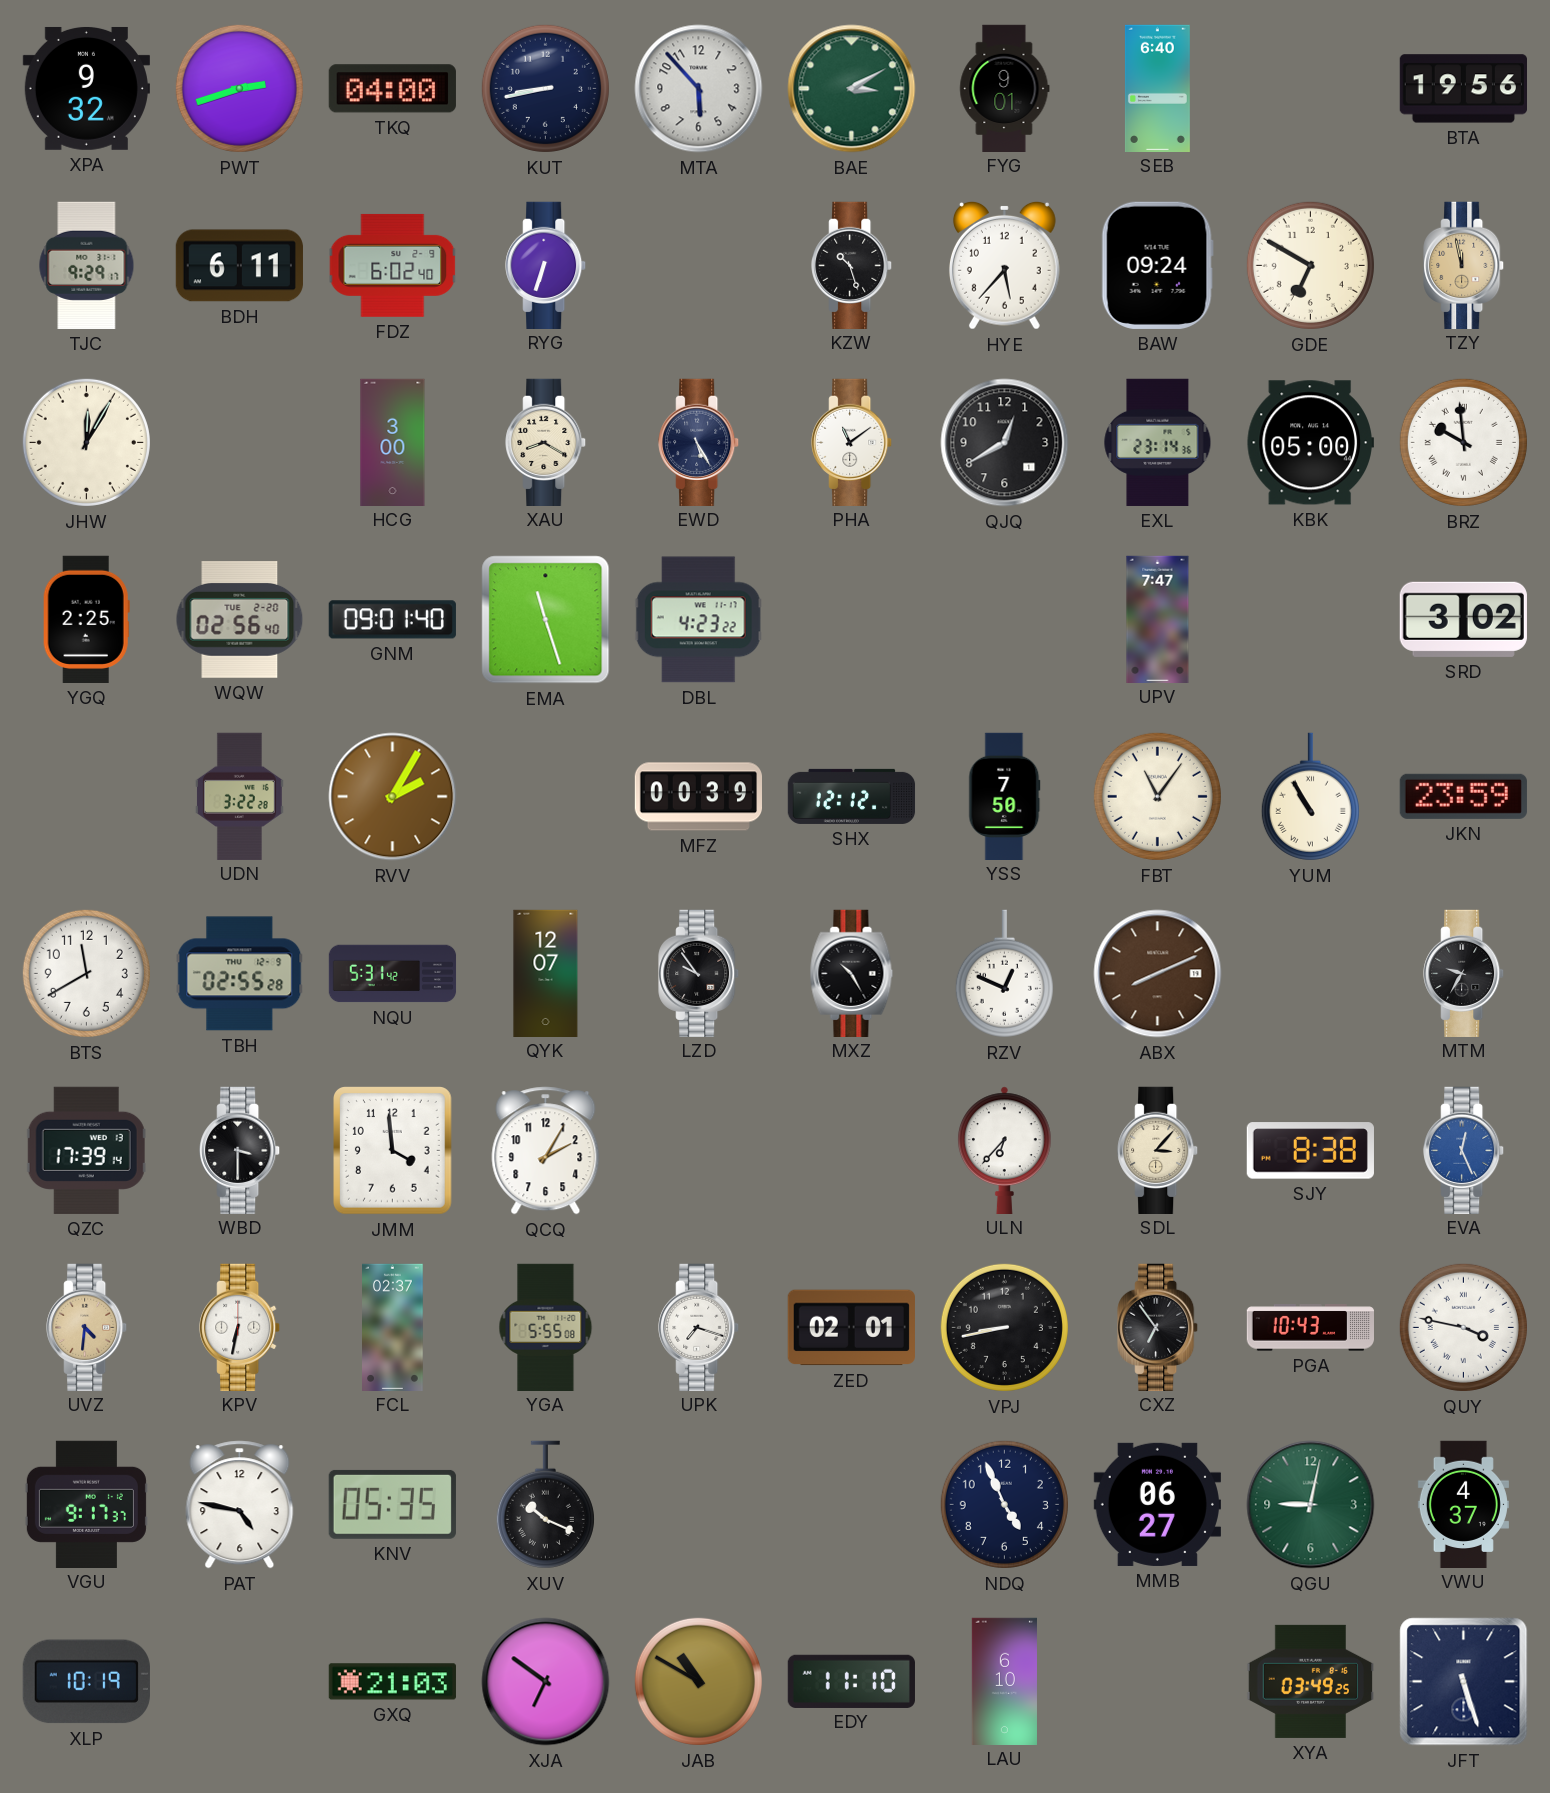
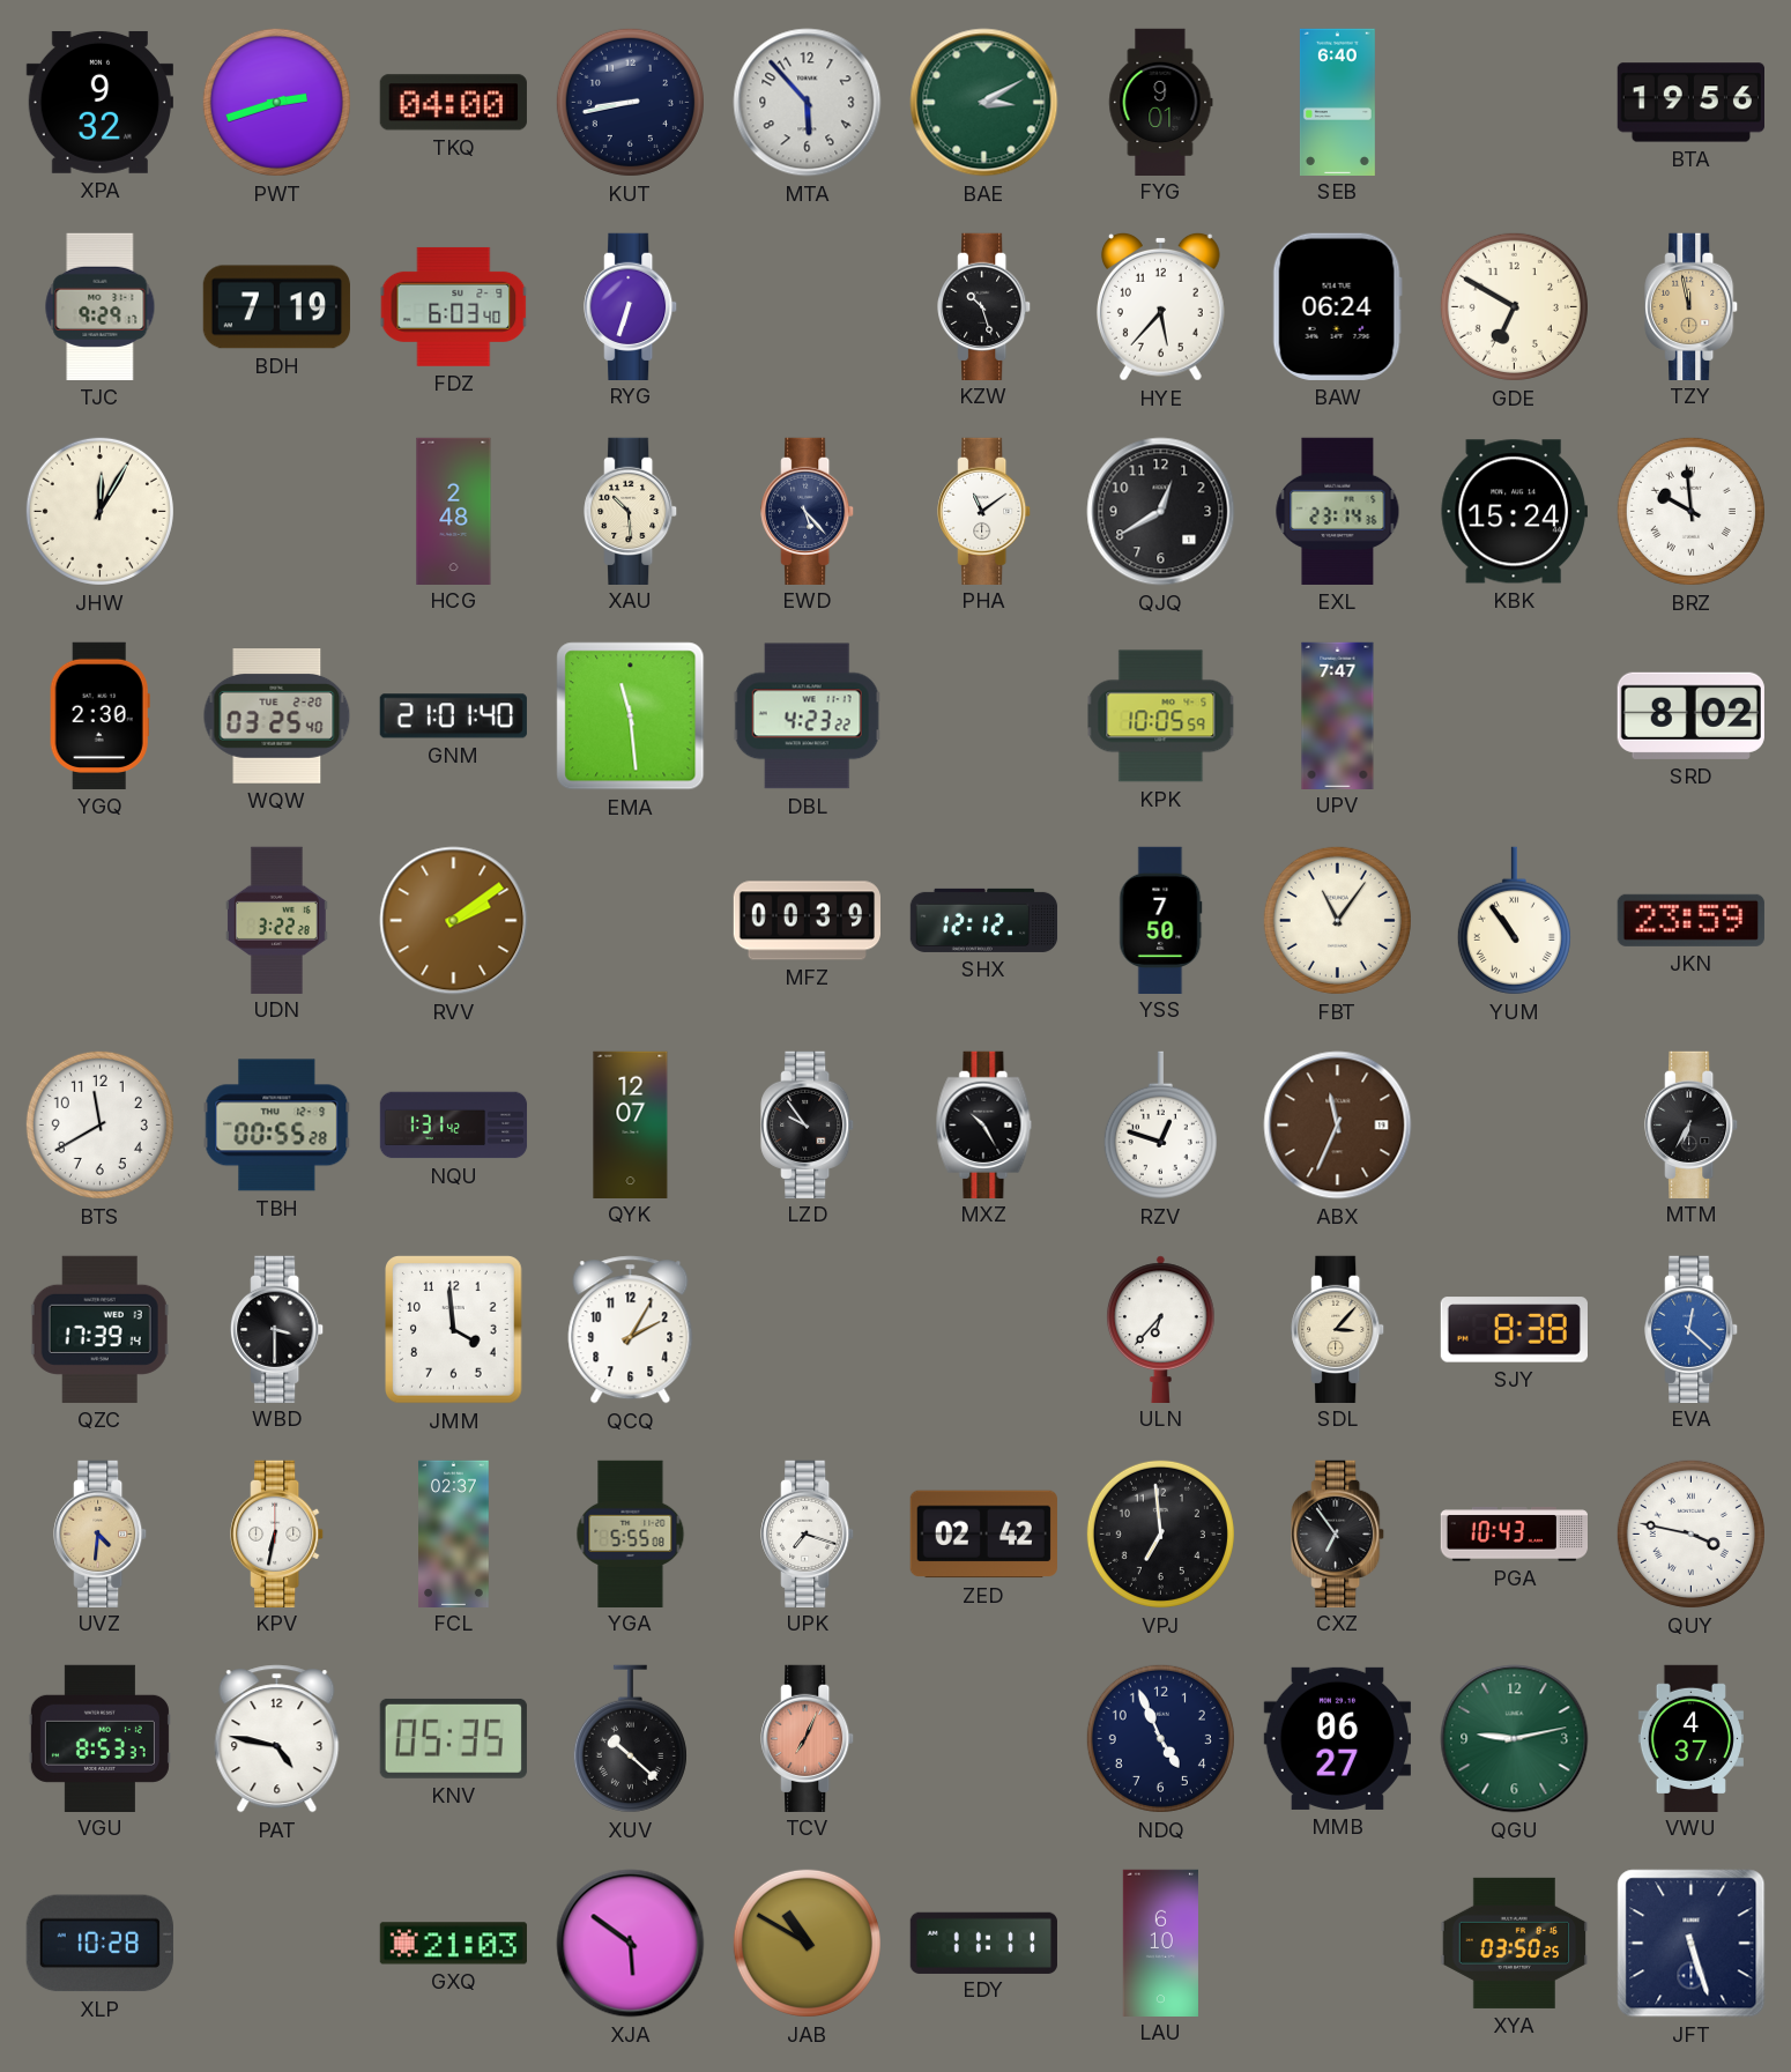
BDH: 6:11 -> 7:19
FDZ: 6:02 -> 6:03
BAW: 09:24 -> 06:24
HCG: 3:00 -> 2:48
XAU: 8:20 -> 10:29
EWD: 5:25 -> 5:23
KBK: 05:00 -> 15:24
YGQ: 2:25 -> 2:30
WQW: 02:56 -> 03:25
GNM: 09:01 -> 21:01
EMA: 11:27 -> 11:29
KPK: none -> 10:05
SRD: 3:02 -> 8:02
RVV: 2:05 -> 2:09
YUM: 10:55 -> 10:54
TBH: 02:55 -> 00:55
NQU: 5:31 -> 1:31
RZV: 12:49 -> 12:48
ABX: 8:11 -> 11:34
MTM: 9:35 -> 6:35
EVA: 12:26 -> 12:22
ZED: 02:01 -> 02:42
VPJ: 8:43 -> 6:59
VGU: 9:17 -> 8:53
XUV: 10:19 -> 10:22
TCV: none -> 7:04
QGU: 9:02 -> 9:13
XLP: 10:19 -> 10:28
XJA: 6:51 -> 5:51
EDY: 11:10 -> 11:11
XYA: 03:49 -> 03:50
